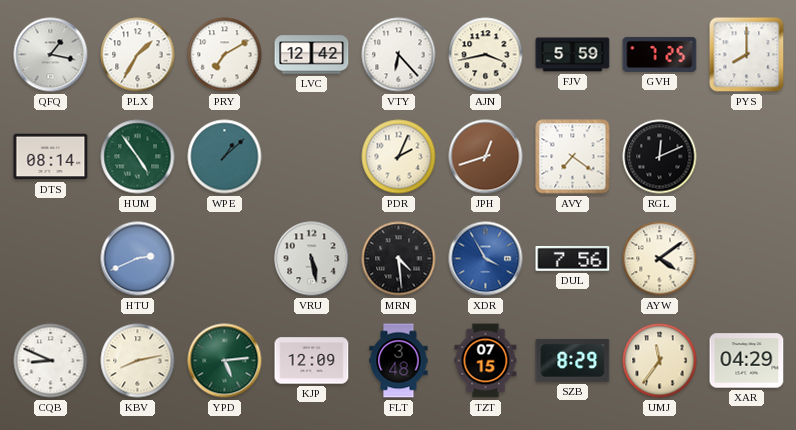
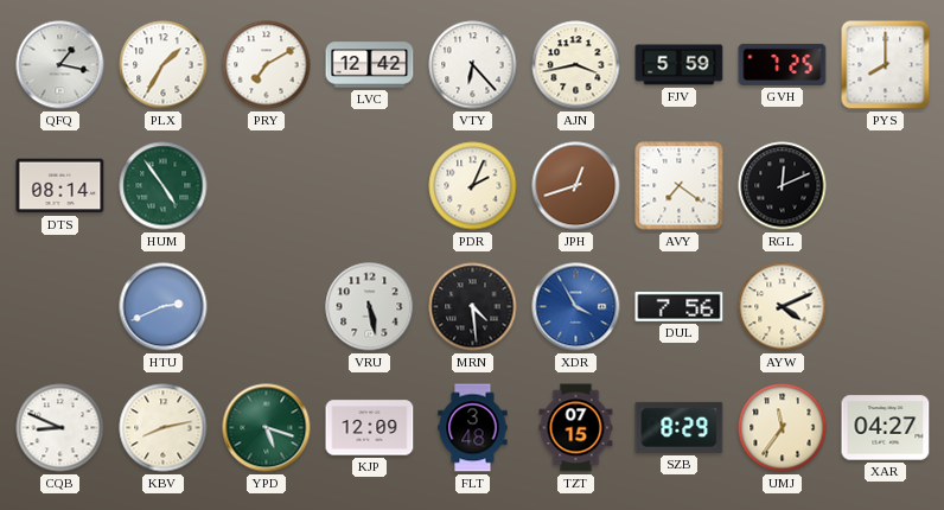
WPE: 1:08 -> none
AYW: 4:09 -> 4:11
YPD: 5:14 -> 5:18
XAR: 04:29 -> 04:27
